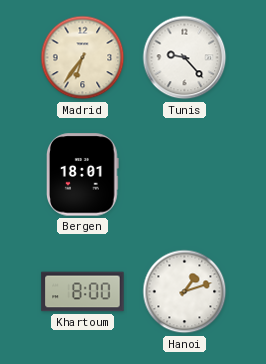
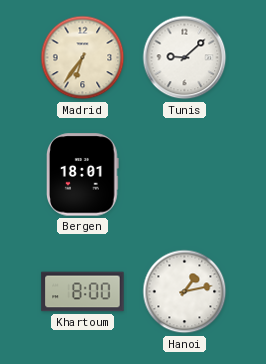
Tunis: 9:23 -> 9:08
Hanoi: 1:12 -> 1:13
